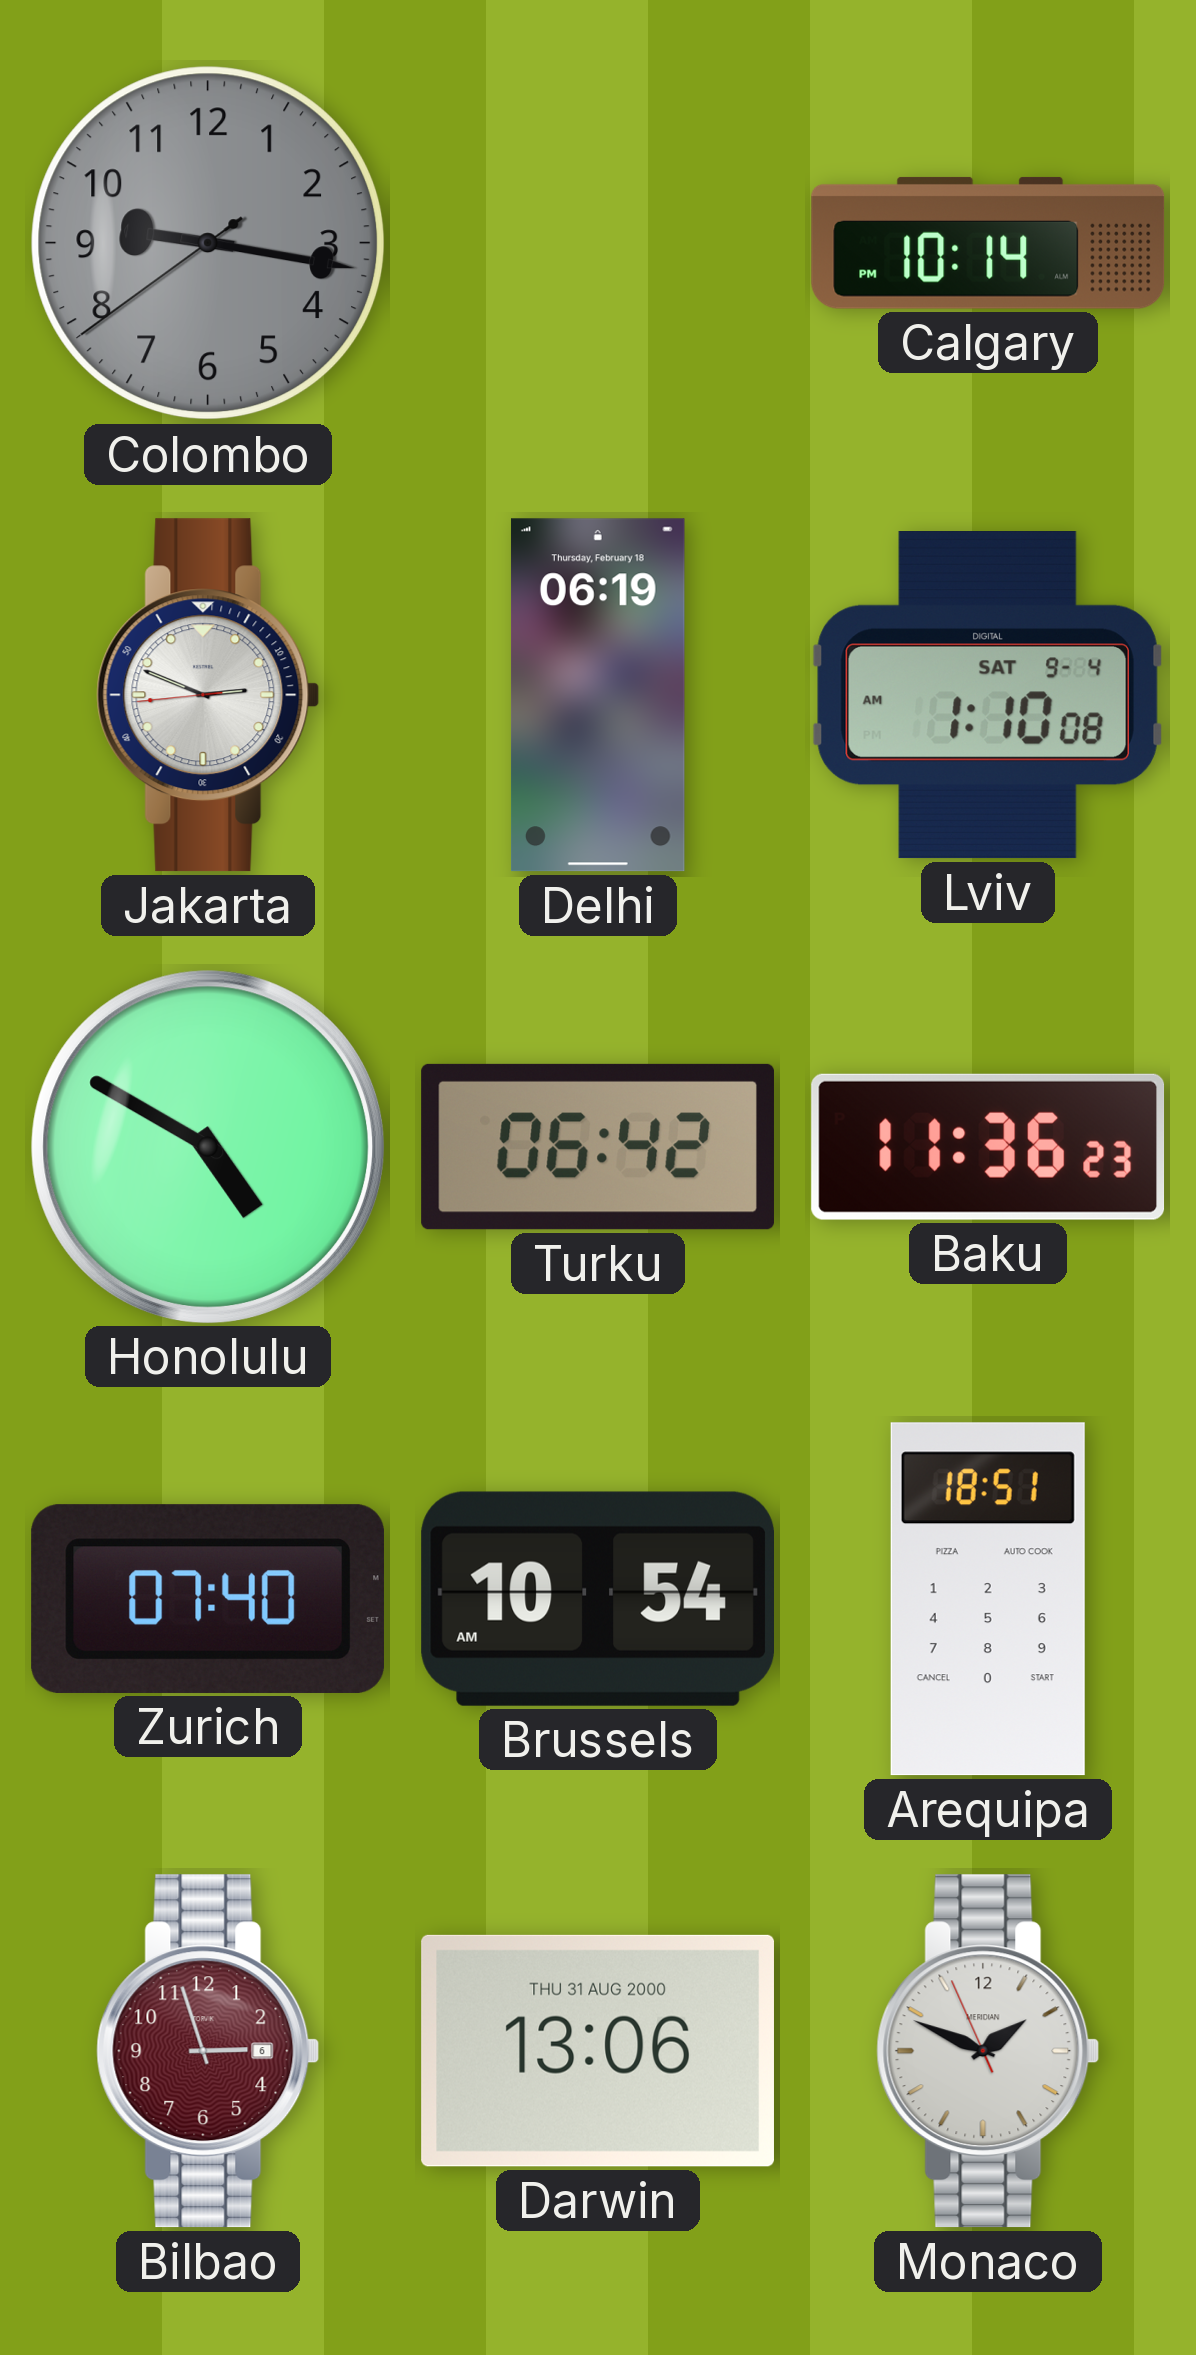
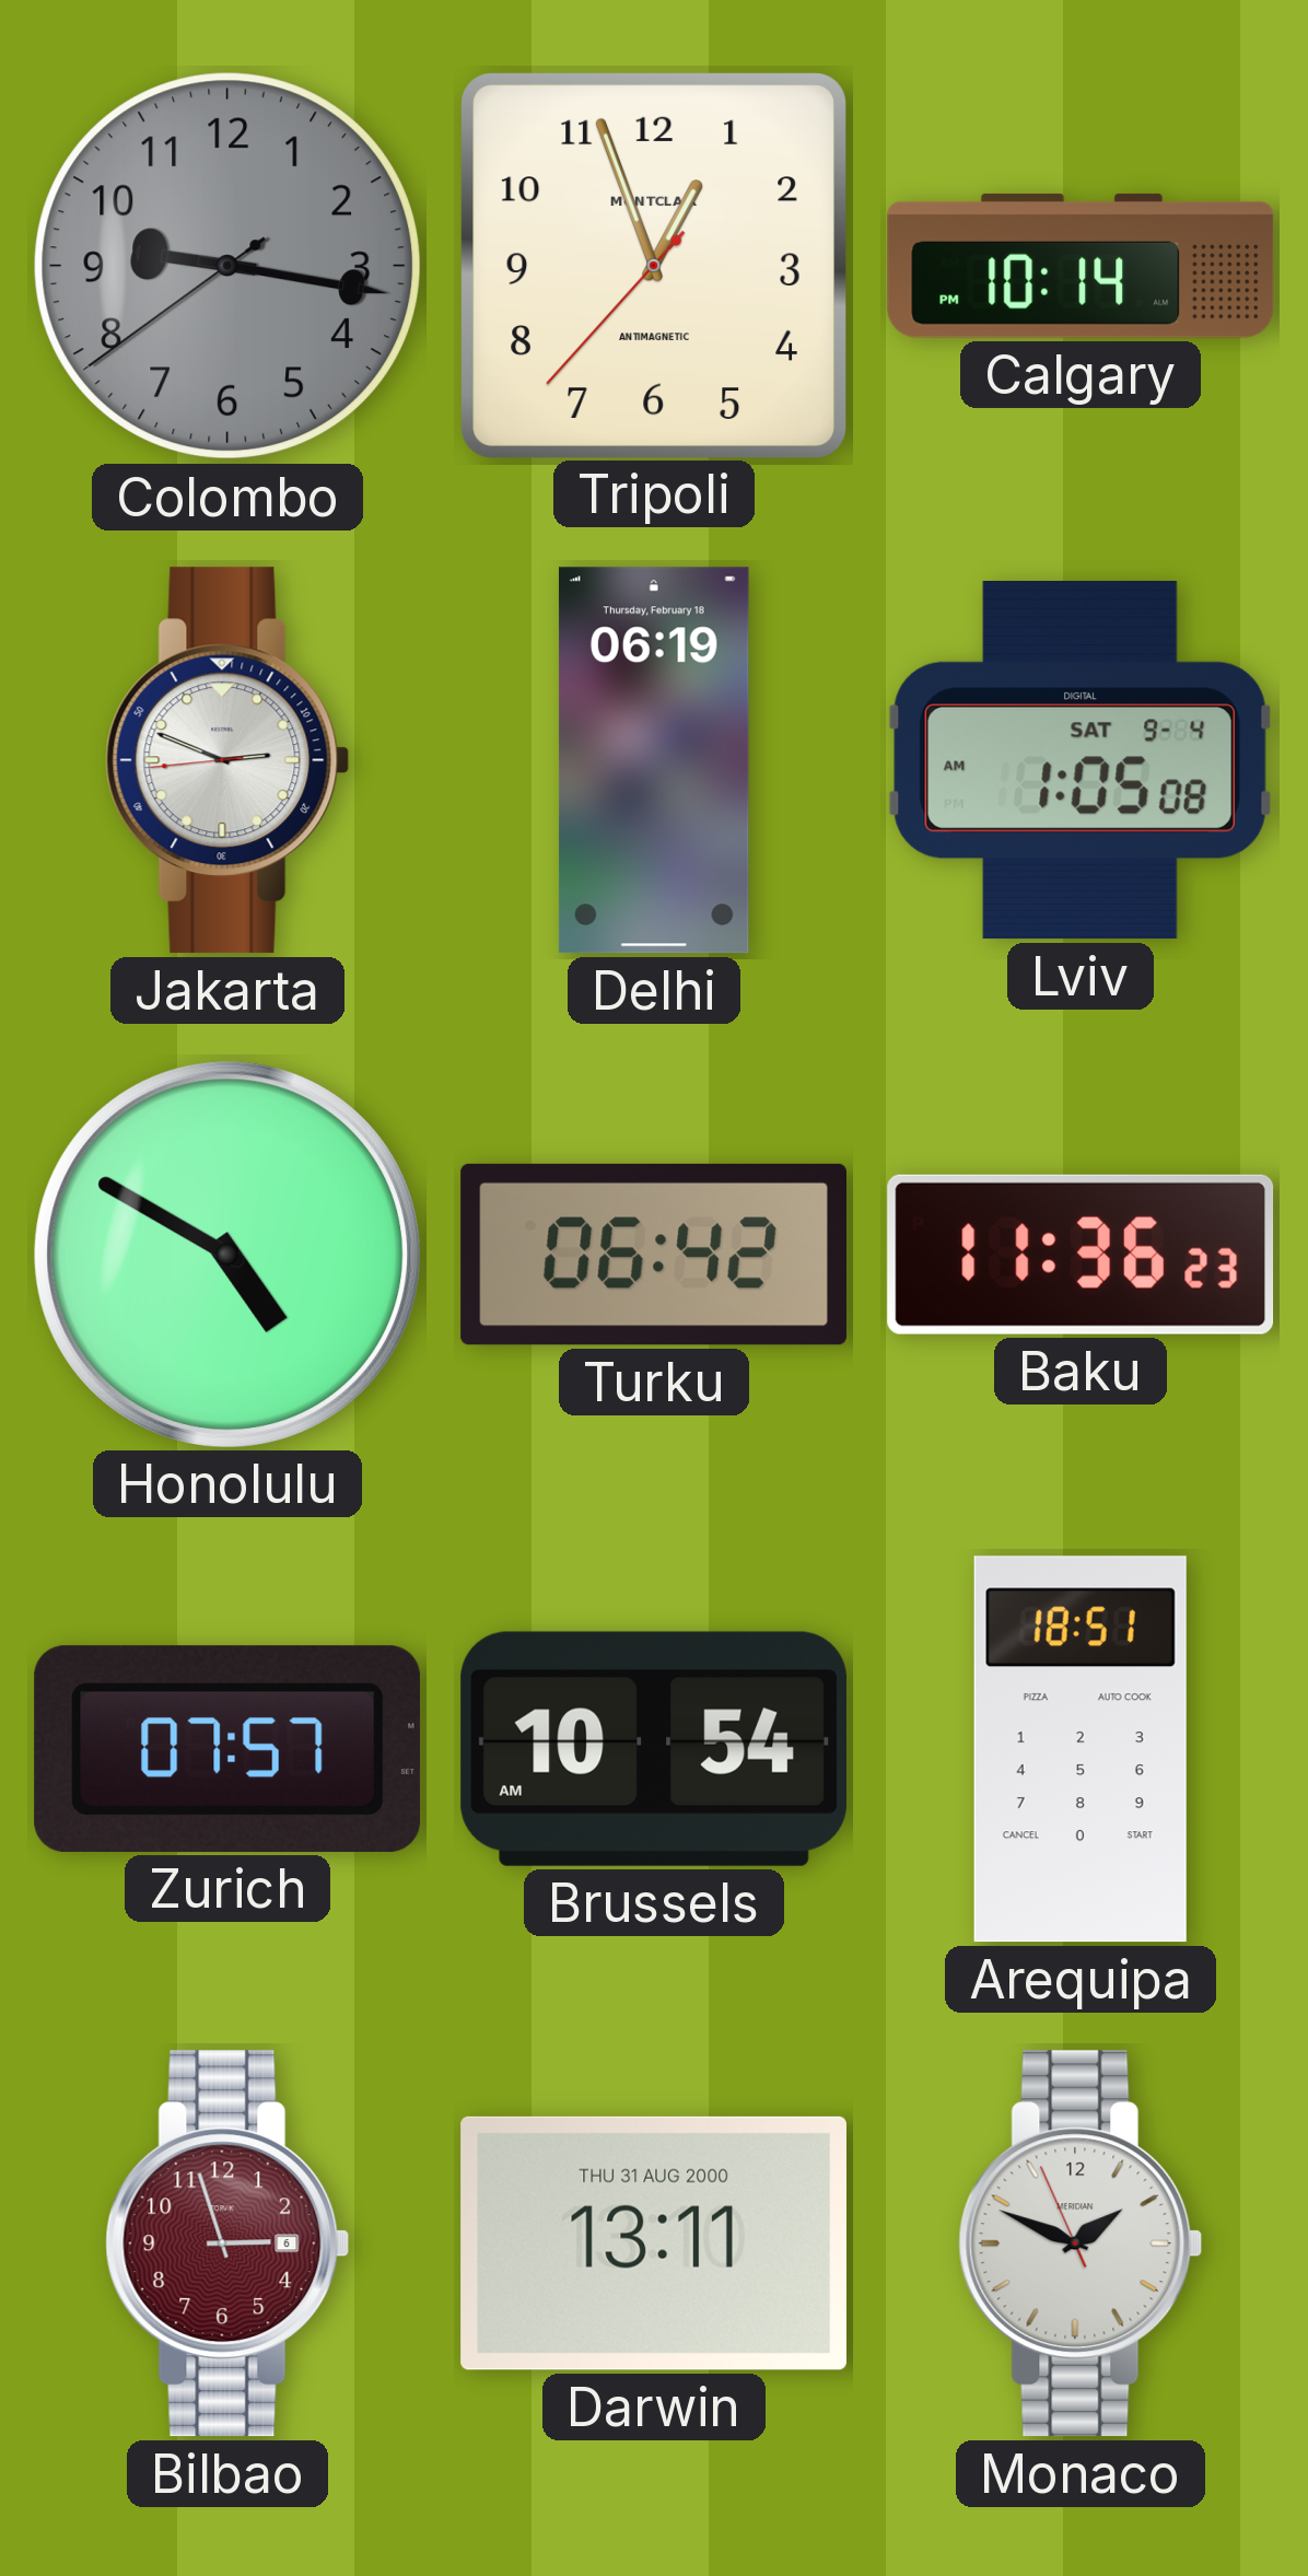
Tripoli: none -> 12:56
Lviv: 1:10 -> 1:05
Zurich: 07:40 -> 07:57
Darwin: 13:06 -> 13:11
